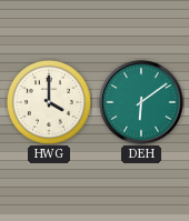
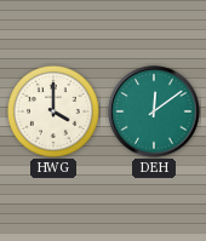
DEH: 6:09 -> 12:09
